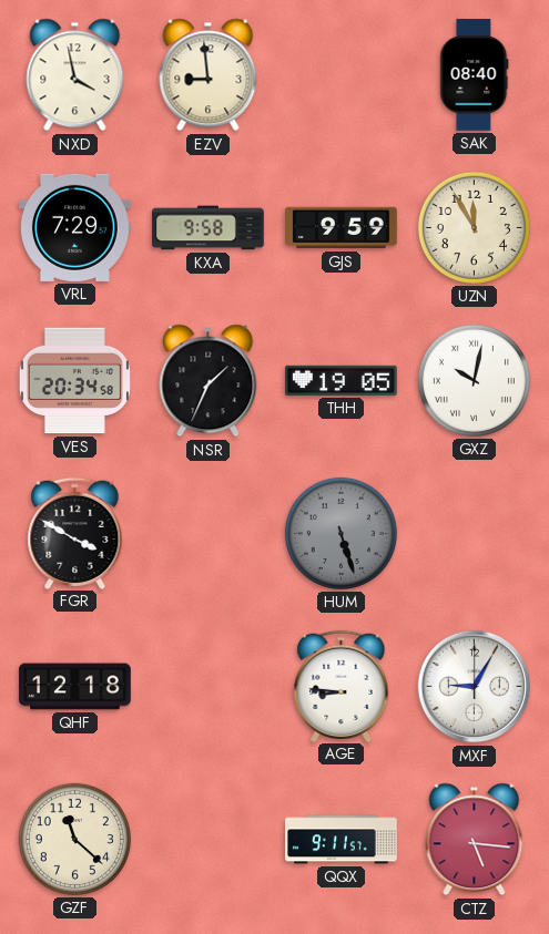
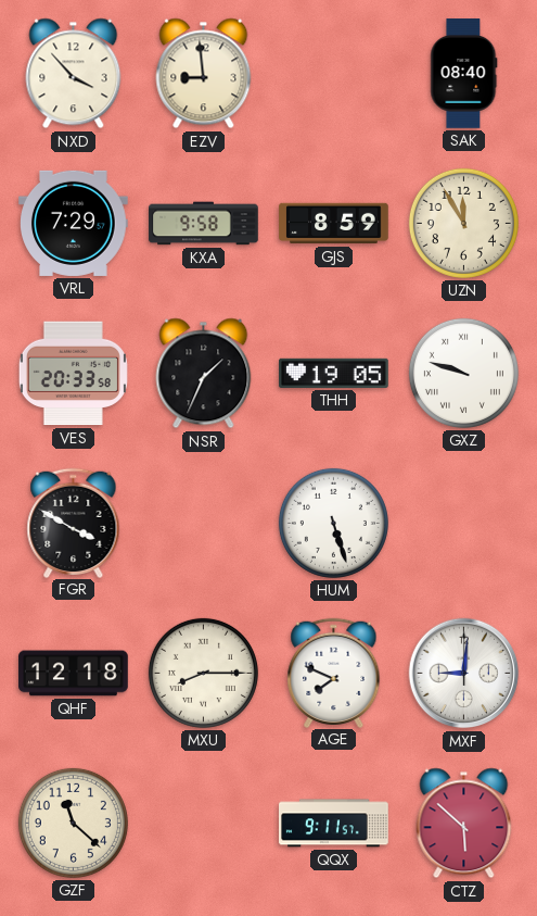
NXD: 3:58 -> 3:53
GJS: 9:59 -> 8:59
VES: 20:34 -> 20:33
GXZ: 10:02 -> 9:48
HUM dial: grey -> white
MXU: none -> 8:15
AGE: 8:46 -> 7:49
MXF: 9:05 -> 9:01
CTZ: 5:16 -> 5:52
